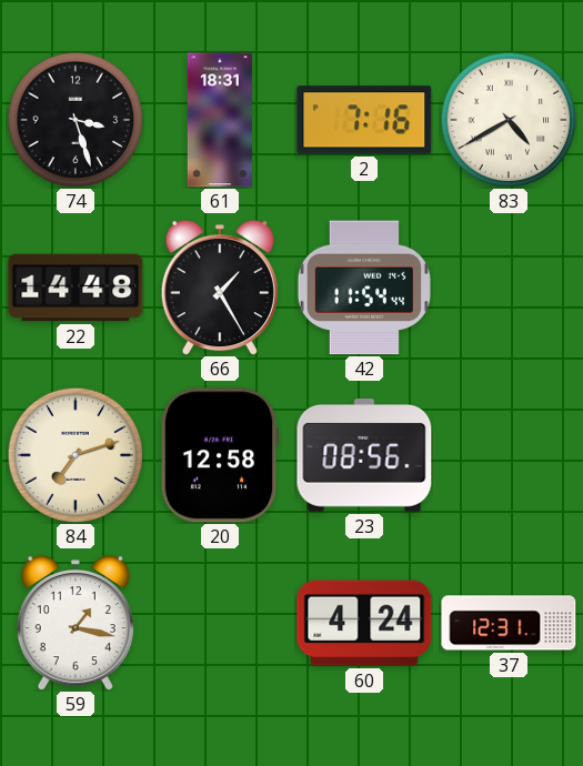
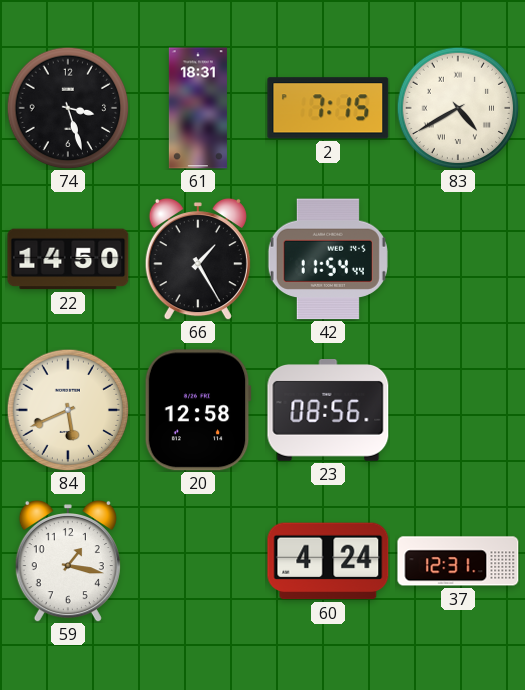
2: 7:16 -> 7:15
22: 14:48 -> 14:50
84: 7:12 -> 5:41
